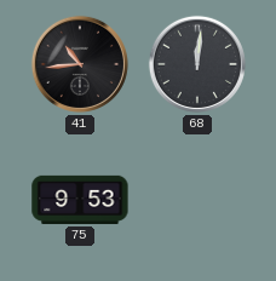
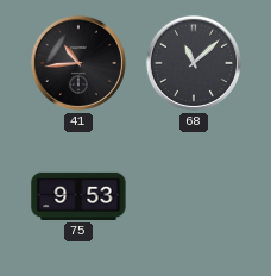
68: 12:01 -> 11:08
